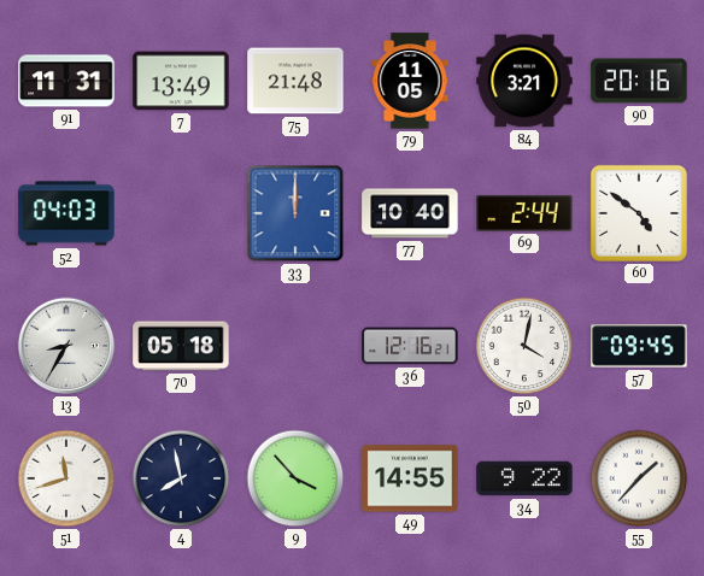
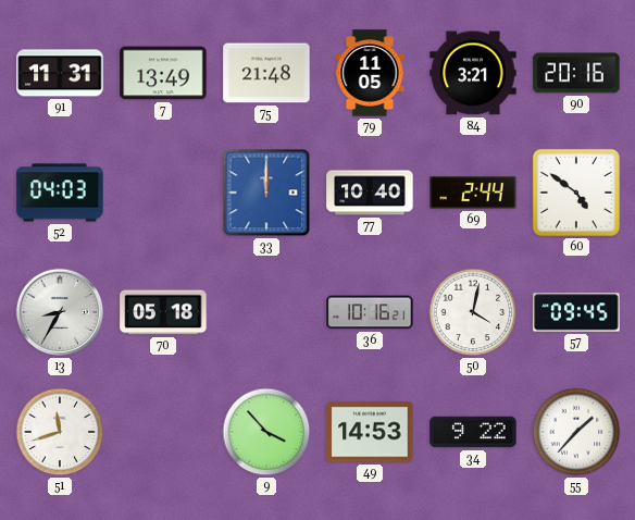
36: 12:16 -> 10:16
4: 7:58 -> none
49: 14:55 -> 14:53
